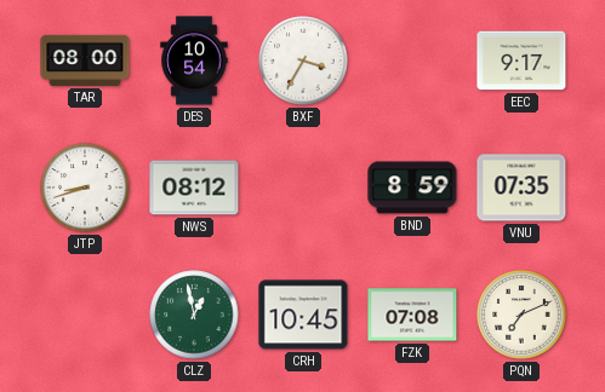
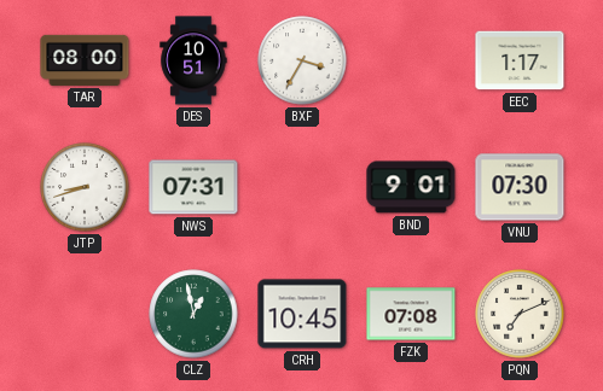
DES: 10:54 -> 10:51
EEC: 9:17 -> 1:17
NWS: 08:12 -> 07:31
BND: 8:59 -> 9:01
VNU: 07:35 -> 07:30
